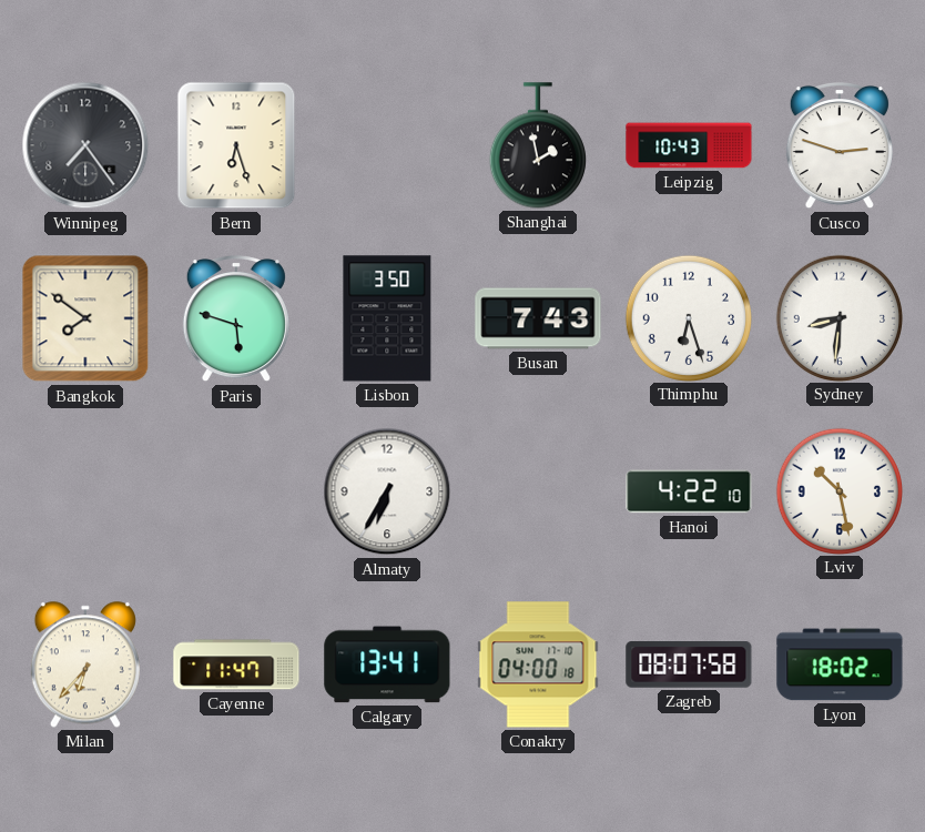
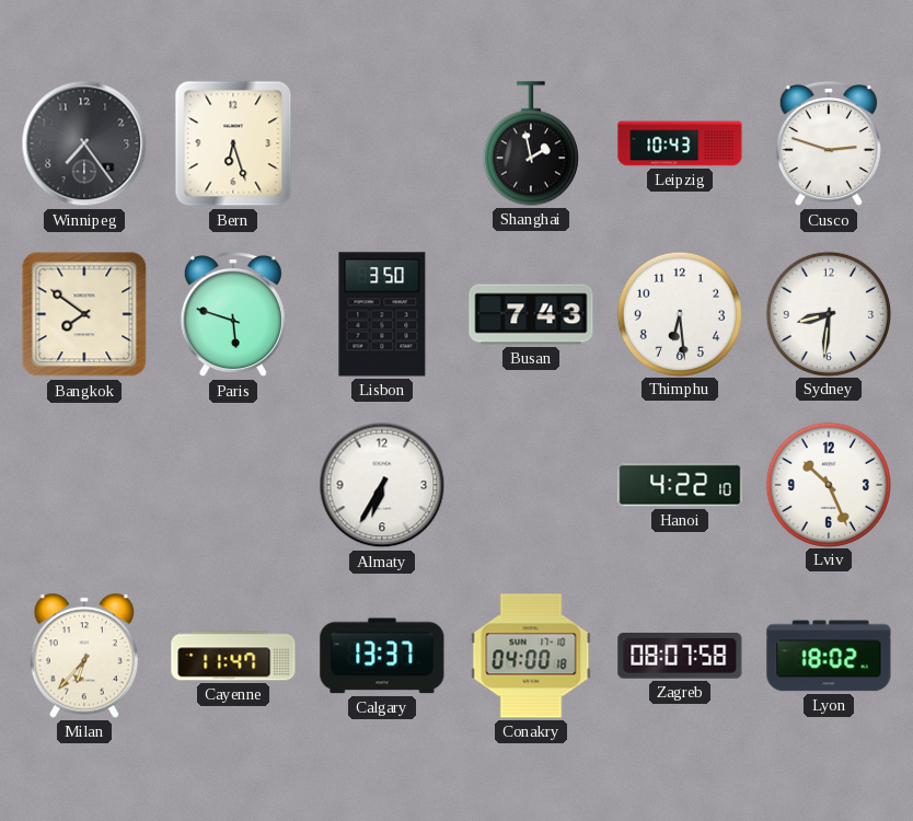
Thimphu: 6:27 -> 6:29
Lviv: 10:28 -> 10:26
Calgary: 13:41 -> 13:37
